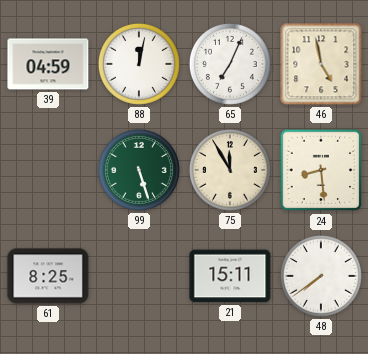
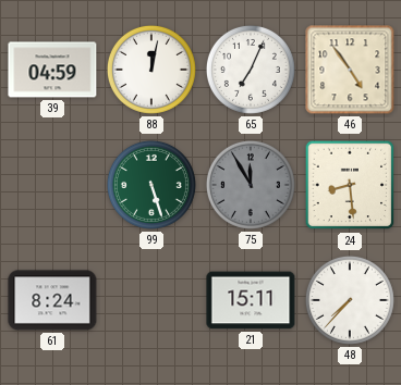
46: 4:58 -> 4:54
75 dial: cream -> grey
61: 8:25 -> 8:24
48: 7:39 -> 7:37
